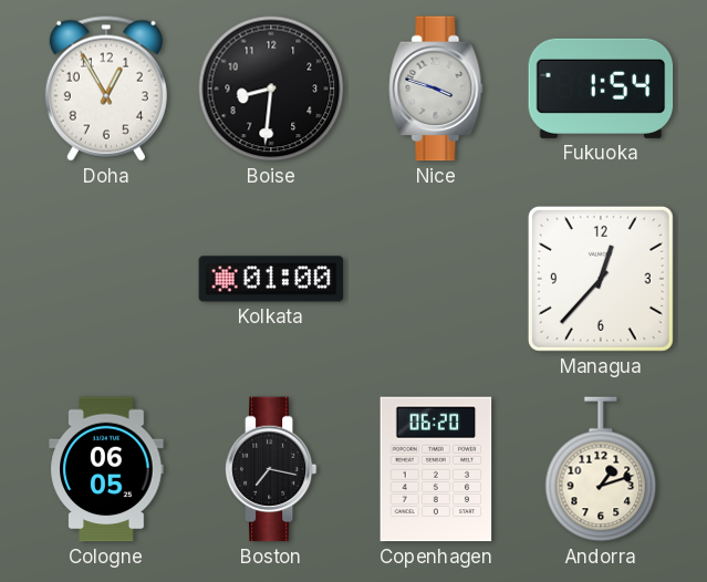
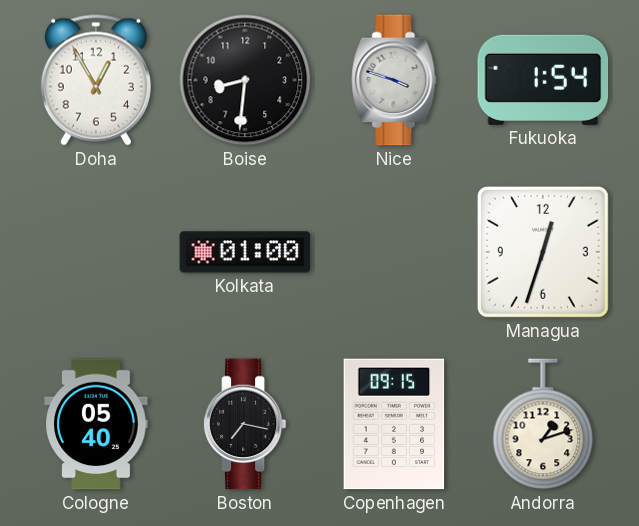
Managua: 12:37 -> 12:33
Cologne: 06:05 -> 05:40
Copenhagen: 06:20 -> 09:15
